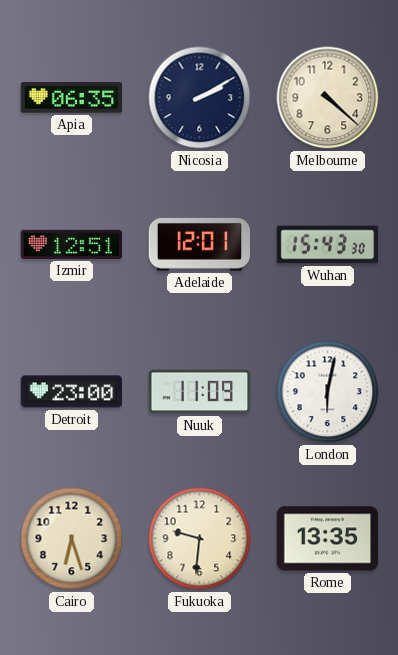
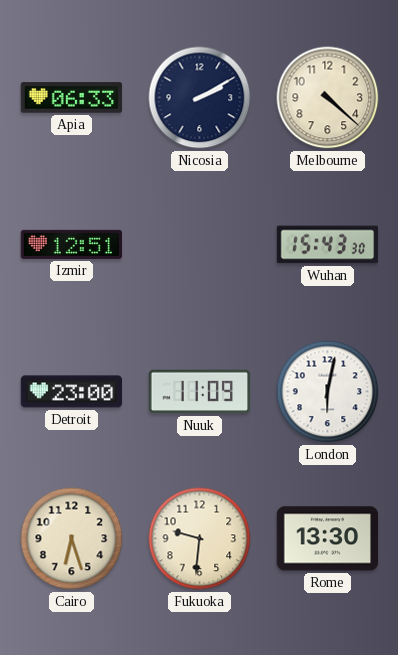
Apia: 06:35 -> 06:33
Adelaide: 12:01 -> none
Rome: 13:35 -> 13:30
